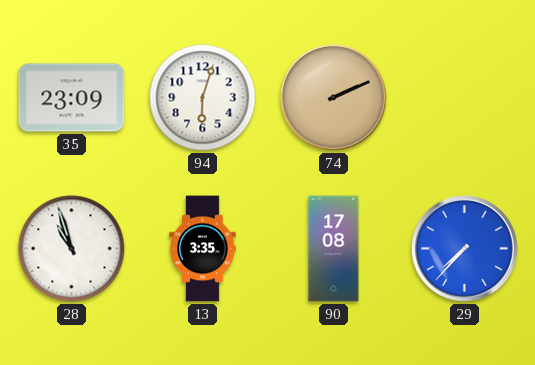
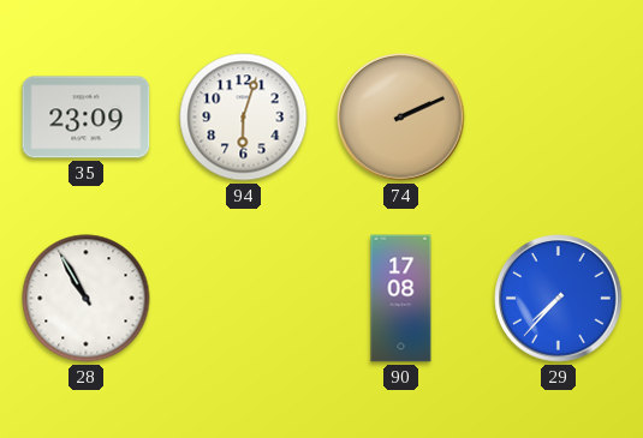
28: 10:57 -> 10:55
13: 3:35 -> none
